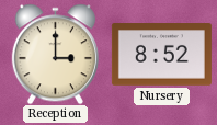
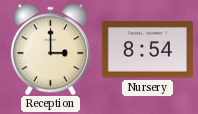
Nursery: 8:52 -> 8:54
